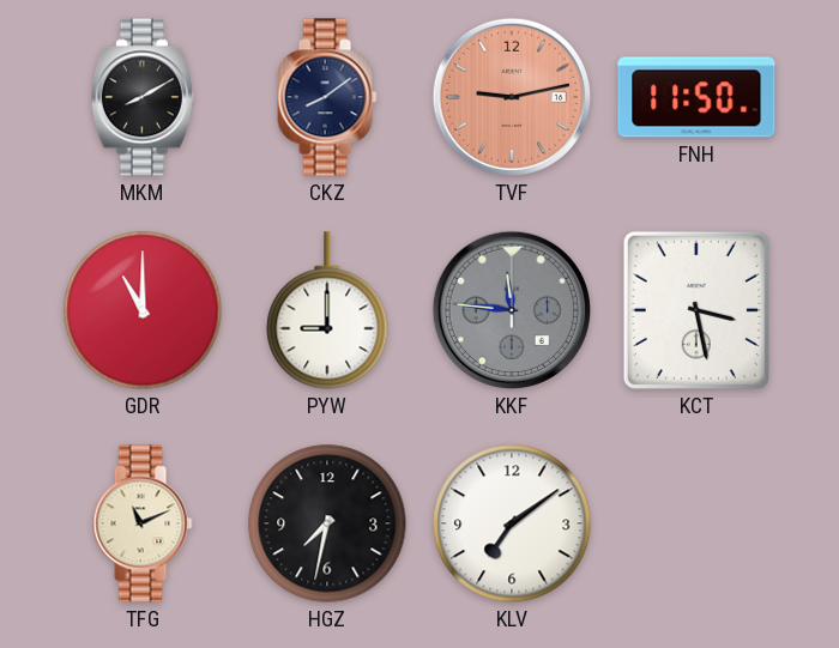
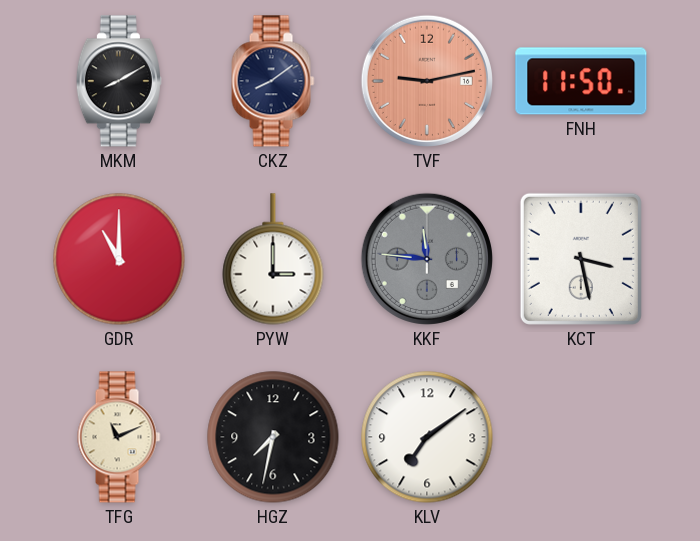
PYW: 9:00 -> 3:00
